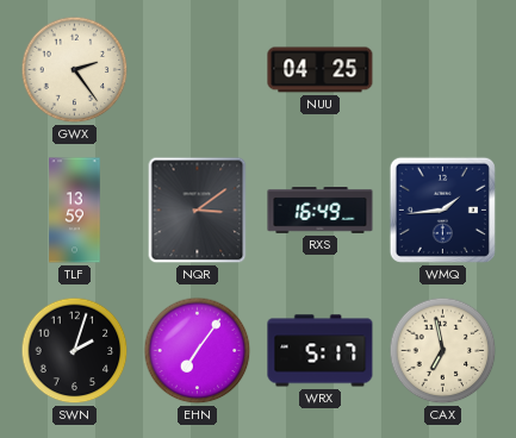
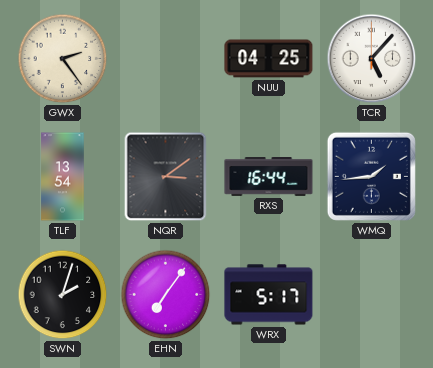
TCR: none -> 5:07
TLF: 13:59 -> 13:54
RXS: 16:49 -> 16:44
CAX: 6:58 -> none
